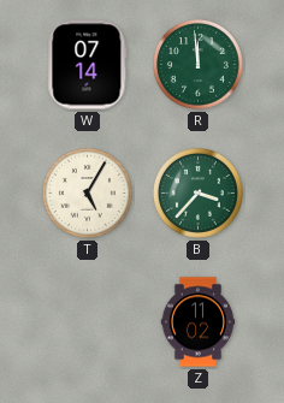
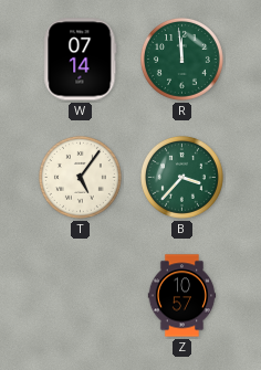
T: 5:05 -> 5:06
Z: 11:02 -> 10:57
